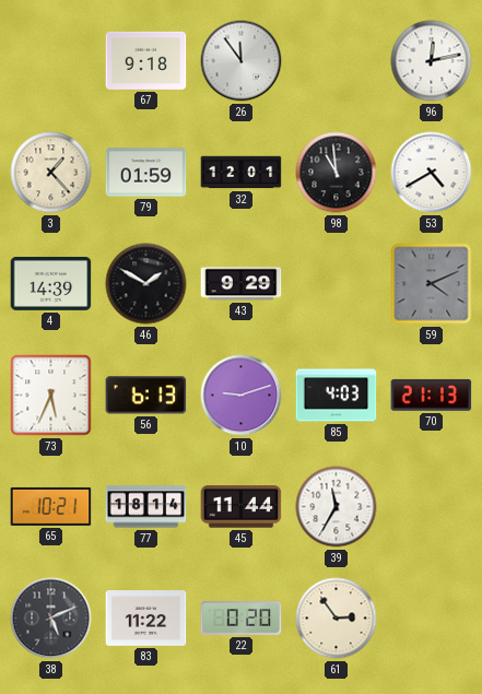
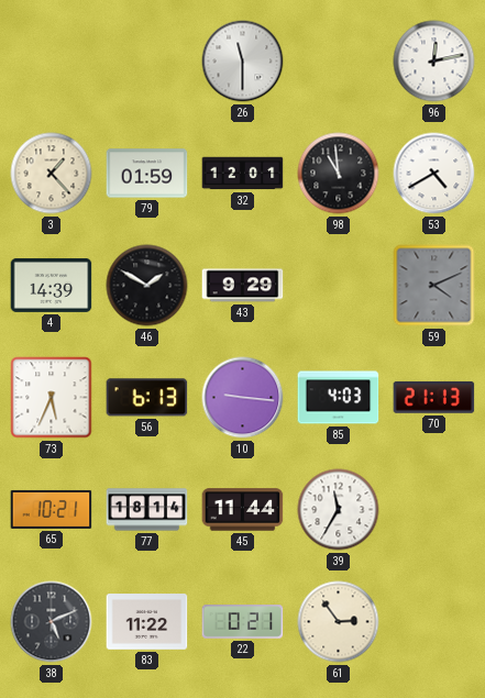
67: 9:18 -> none
26: 11:54 -> 11:30
10: 9:12 -> 9:16
22: 0:20 -> 0:21
